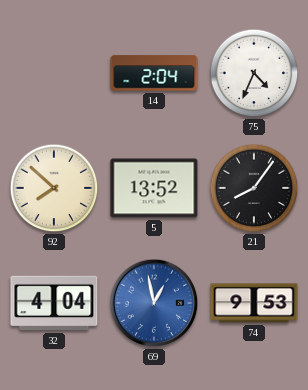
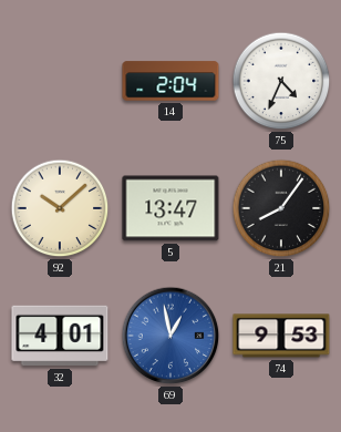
92: 7:52 -> 10:08
5: 13:52 -> 13:47
32: 4:04 -> 4:01
